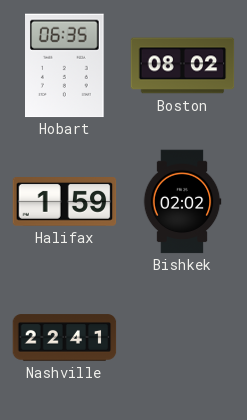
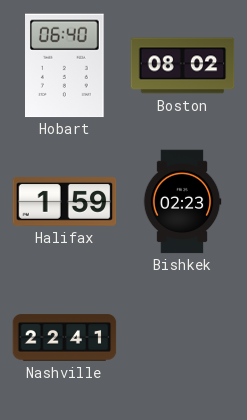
Hobart: 06:35 -> 06:40
Bishkek: 02:02 -> 02:23
